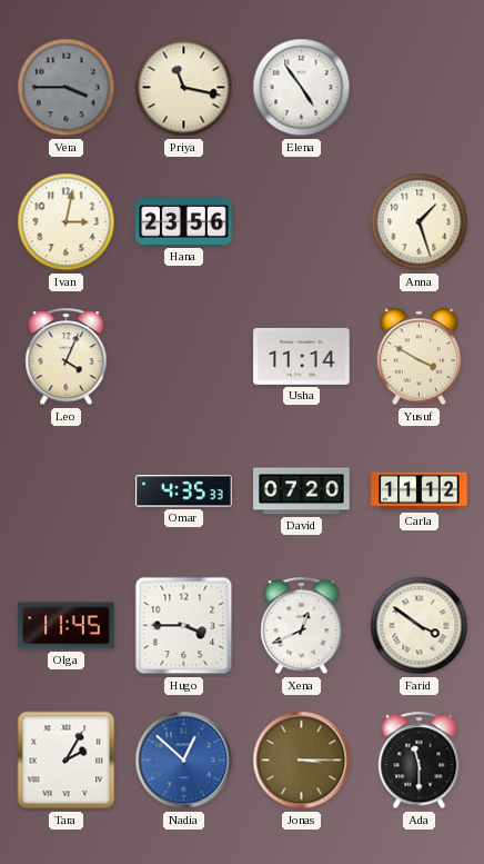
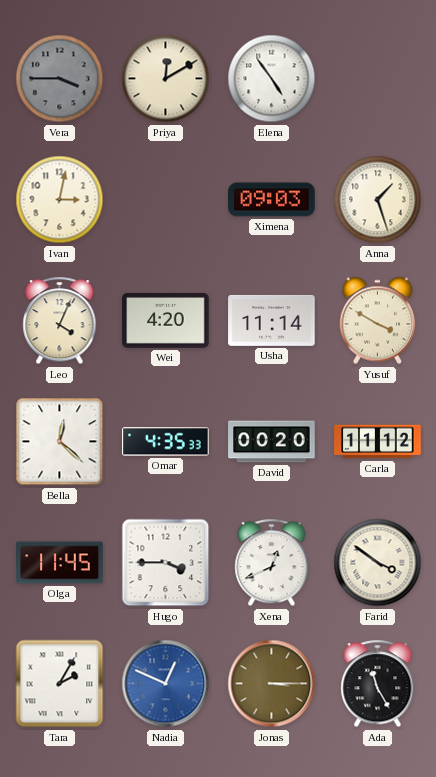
Priya: 11:17 -> 12:10
Hana: 23:56 -> none
Ximena: none -> 09:03
Wei: none -> 4:20
Bella: none -> 12:22
David: 07:20 -> 00:20
Nadia: 12:52 -> 12:49
Ada: 11:30 -> 11:25
